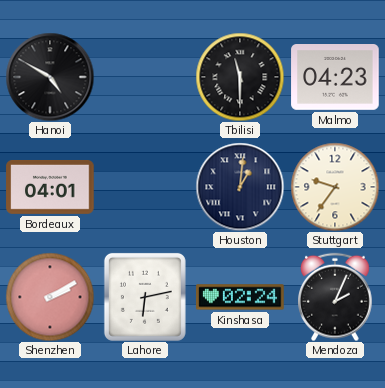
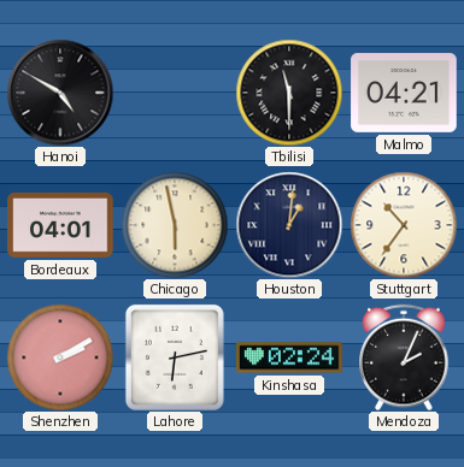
Malmo: 04:23 -> 04:21
Chicago: none -> 5:58
Stuttgart: 9:36 -> 10:36
